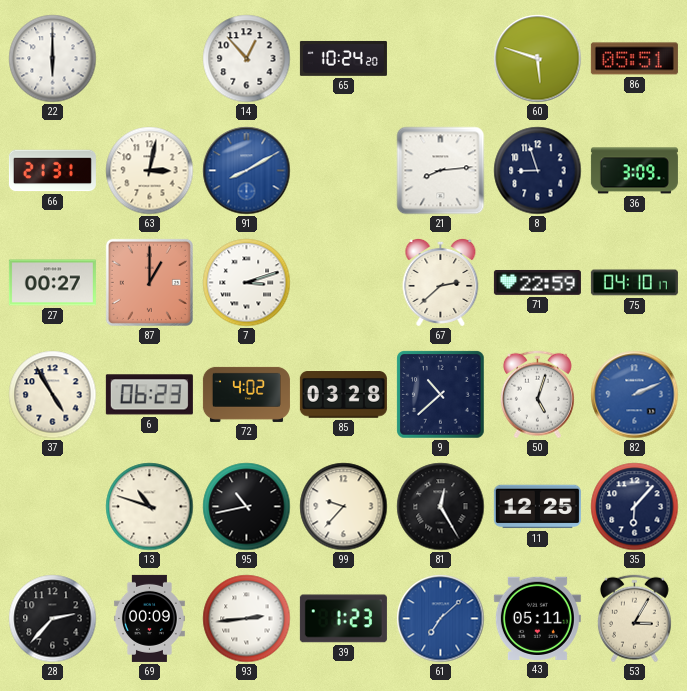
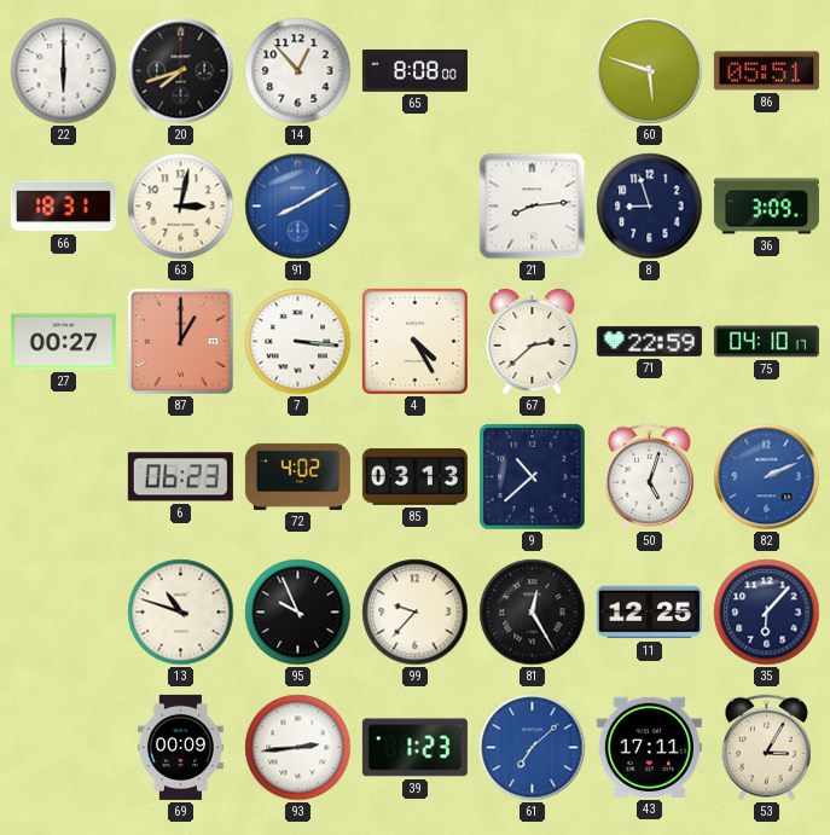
20: none -> 7:42
65: 10:24 -> 8:08
66: 21:31 -> 18:31
7: 3:12 -> 3:16
4: none -> 4:25
37: 4:55 -> none
85: 03:28 -> 03:13
95: 10:43 -> 9:56
28: 2:37 -> none
43: 05:11 -> 17:11
